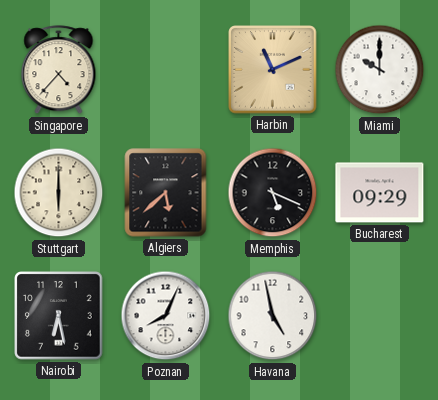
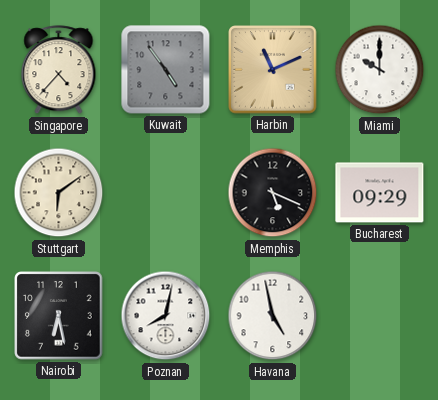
Kuwait: none -> 4:54
Stuttgart: 6:00 -> 6:09
Algiers: 5:38 -> none
Poznan: 8:04 -> 8:02
